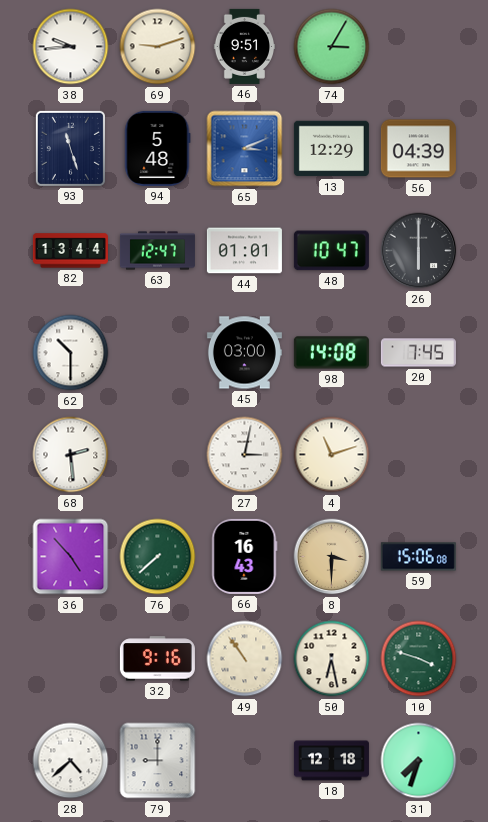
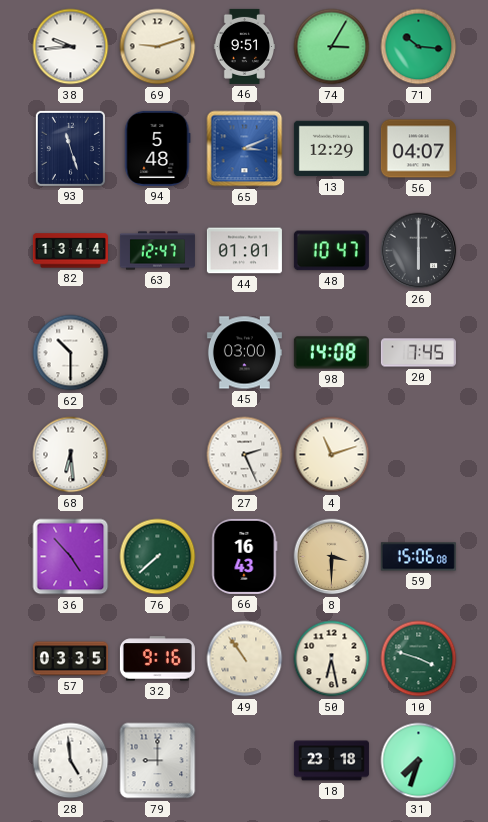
71: none -> 10:16
56: 04:39 -> 04:07
68: 2:29 -> 6:29
27: 3:02 -> 2:26
57: none -> 03:35
28: 4:38 -> 4:59
18: 12:18 -> 23:18
